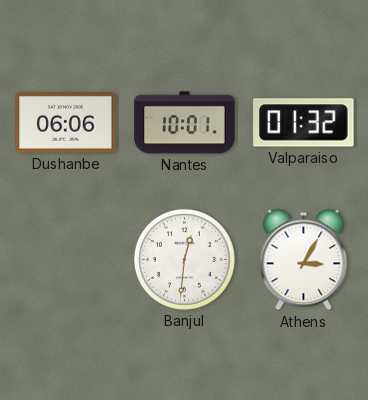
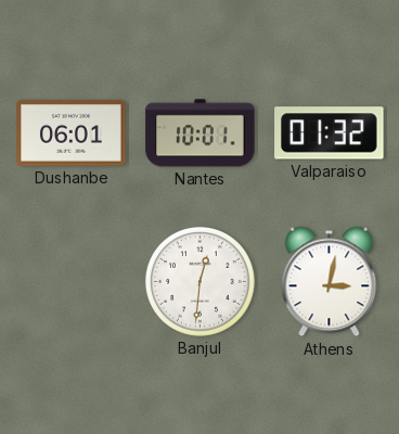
Dushanbe: 06:06 -> 06:01
Athens: 3:05 -> 3:02
